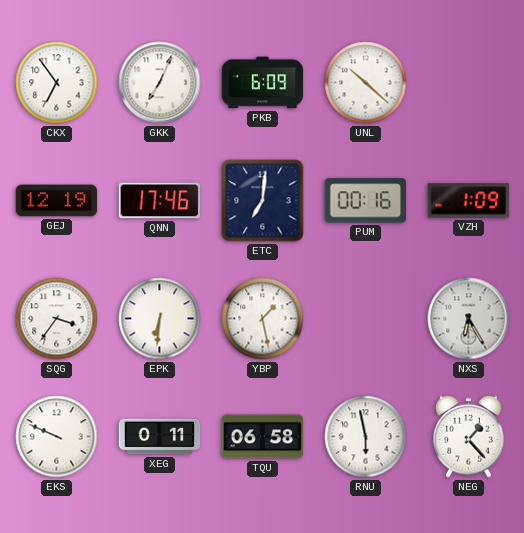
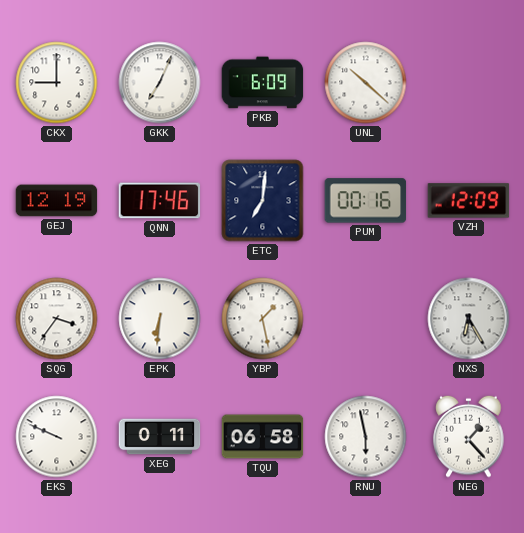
CKX: 6:54 -> 9:00
VZH: 1:09 -> 12:09
